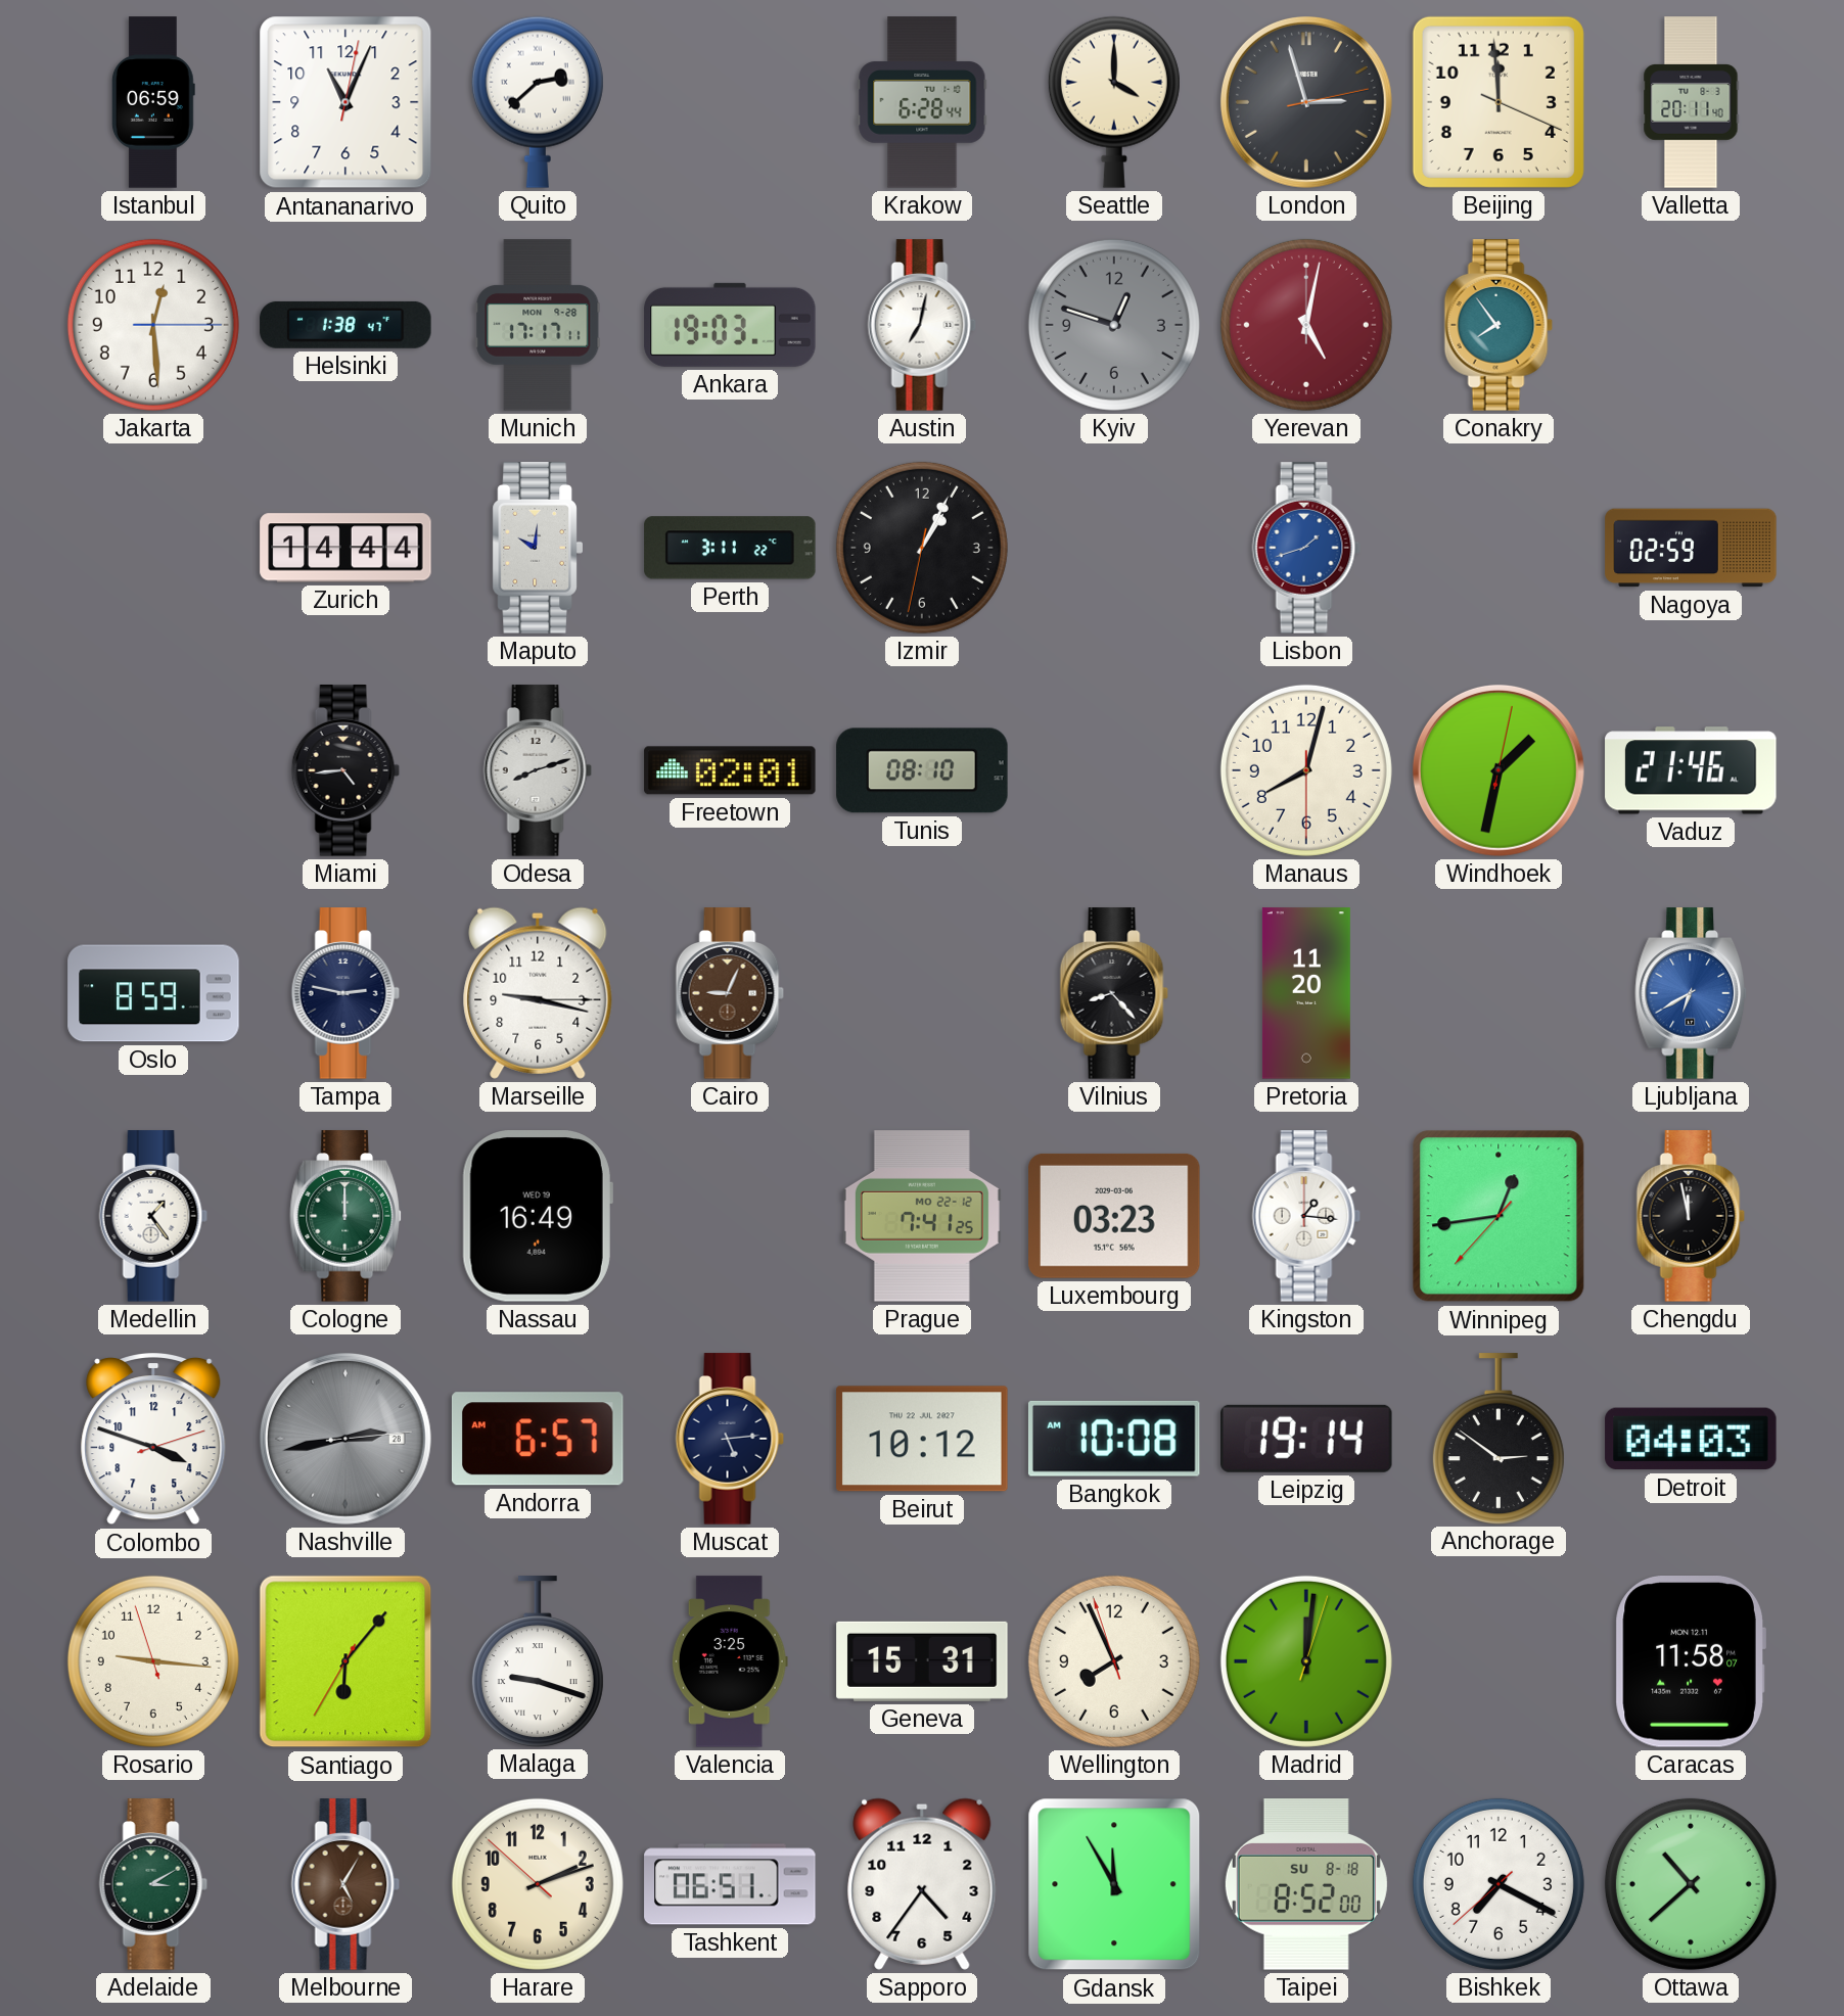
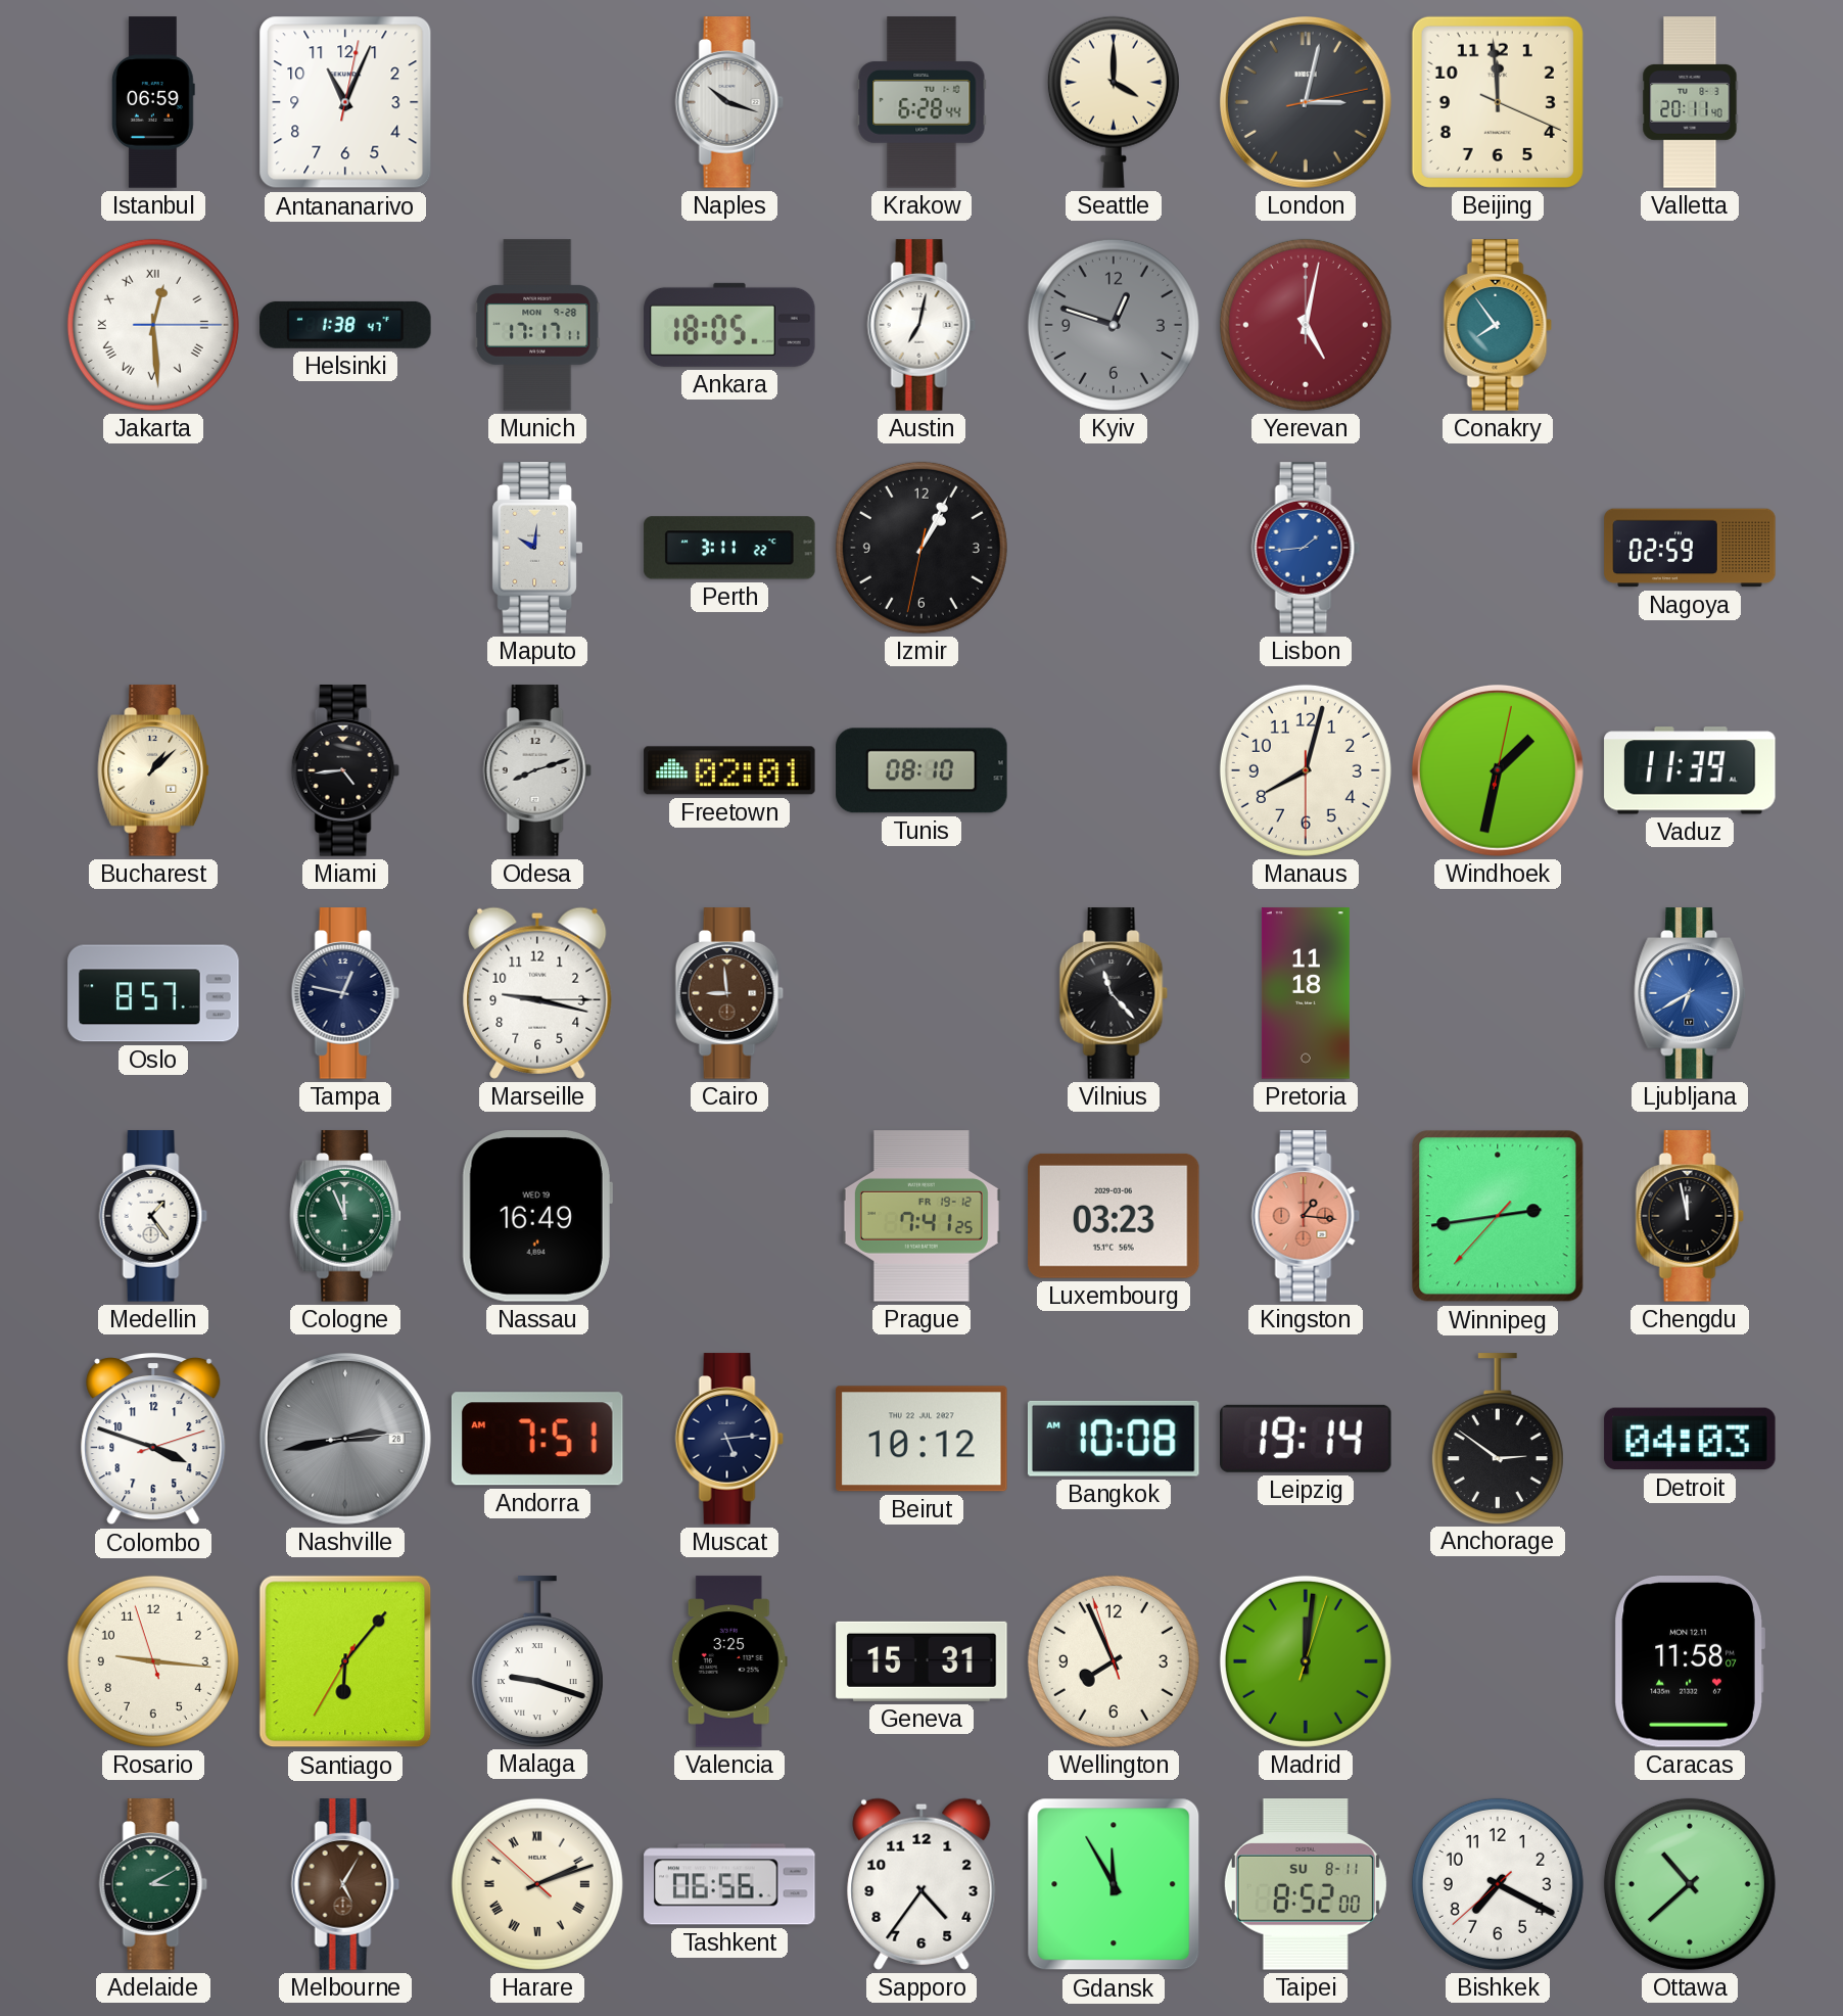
Quito: 2:38 -> none
Naples: none -> 10:18
London: 2:57 -> 3:02
Jakarta numerals: Arabic -> Roman
Ankara: 19:03 -> 18:05
Zurich: 14:44 -> none
Lisbon: 1:42 -> 1:44
Bucharest: none -> 1:08
Vaduz: 21:46 -> 11:39
Oslo: 8:59 -> 8:57
Tampa: 2:47 -> 12:47
Cairo: 9:04 -> 8:59
Vilnius: 8:23 -> 11:23
Pretoria: 11:20 -> 11:18
Cologne: 12:00 -> 11:56
Prague date: MO 22-12 -> FR 19-12
Kingston dial: white -> salmon
Winnipeg: 12:43 -> 2:43
Andorra: 6:57 -> 7:51
Harare numerals: Arabic -> Roman
Tashkent: 06:51 -> 06:56
Taipei date: SU 8-18 -> SU 8-11
